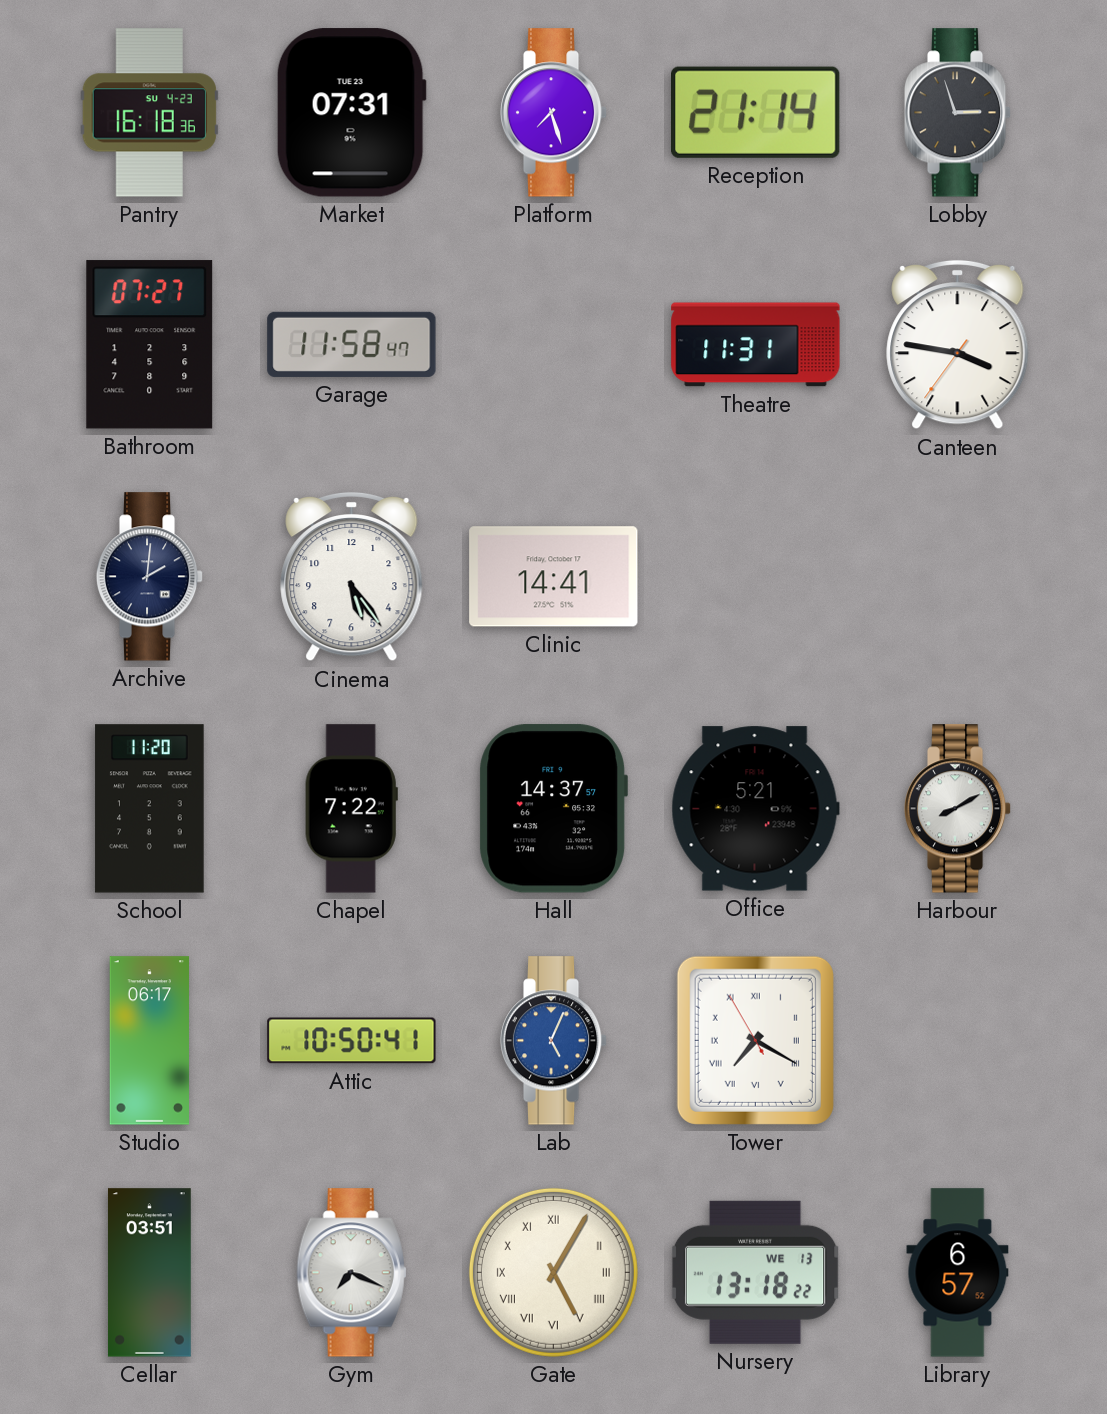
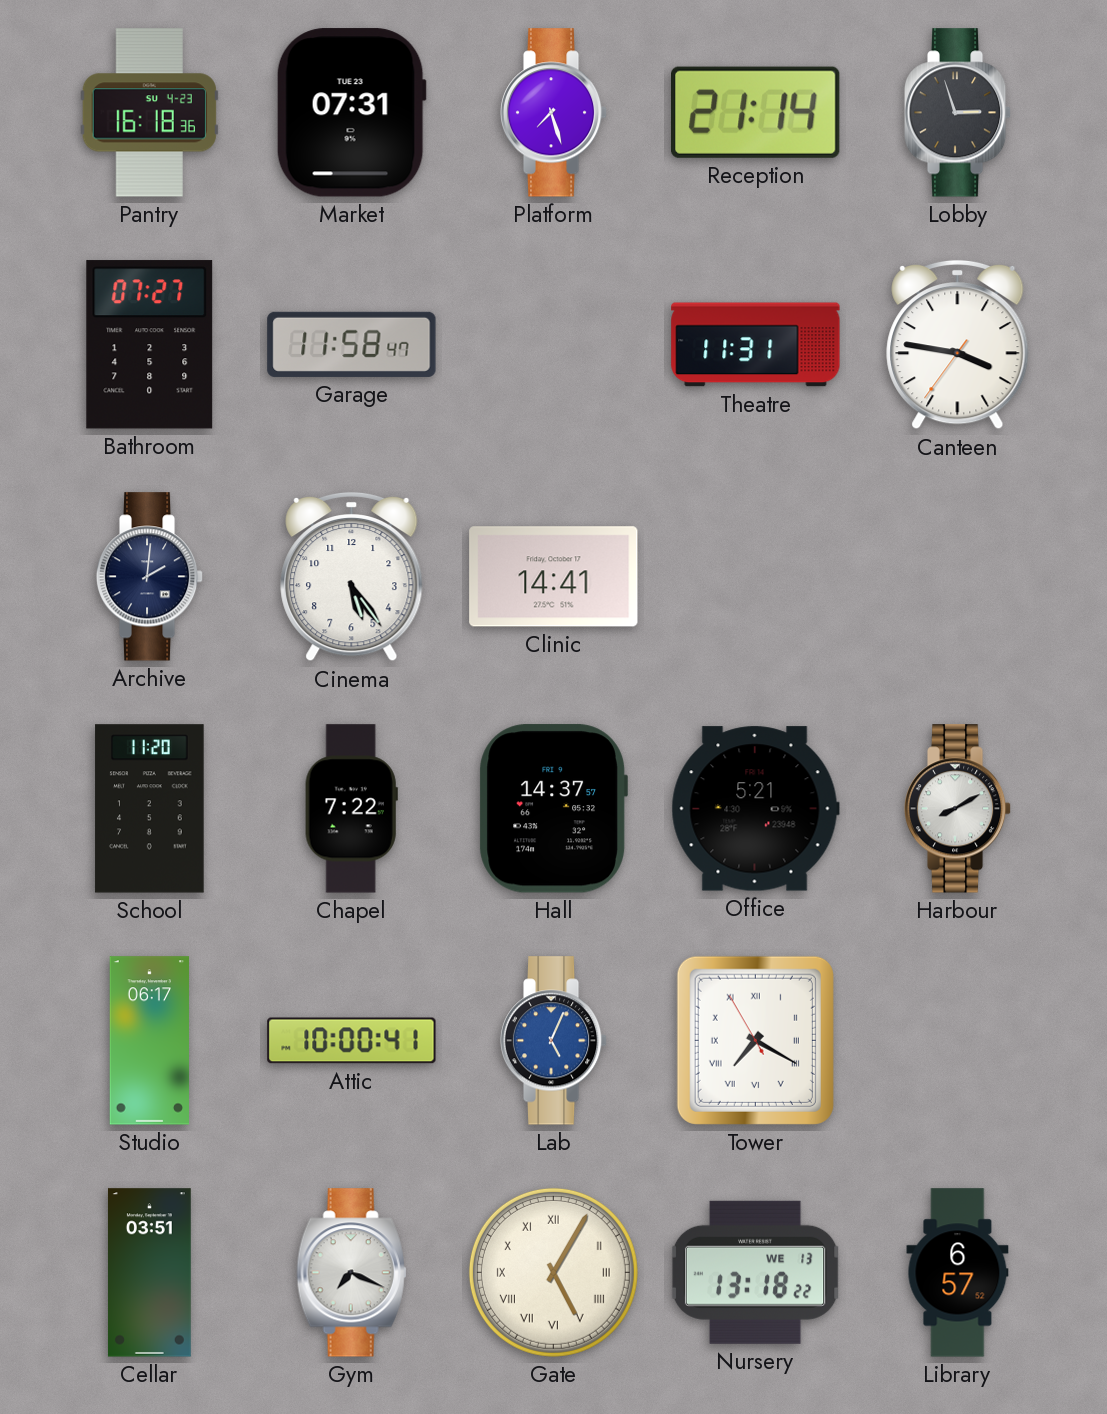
Attic: 10:50 -> 10:00
